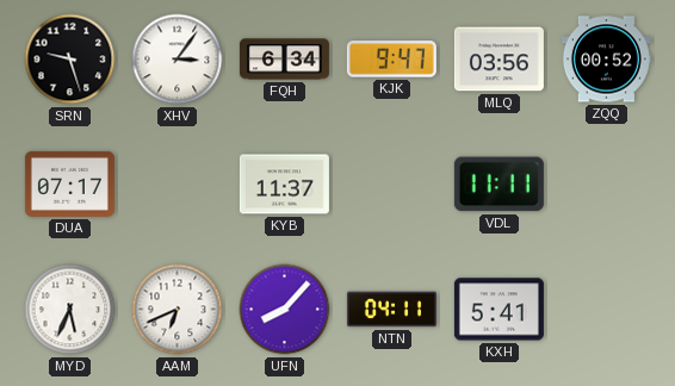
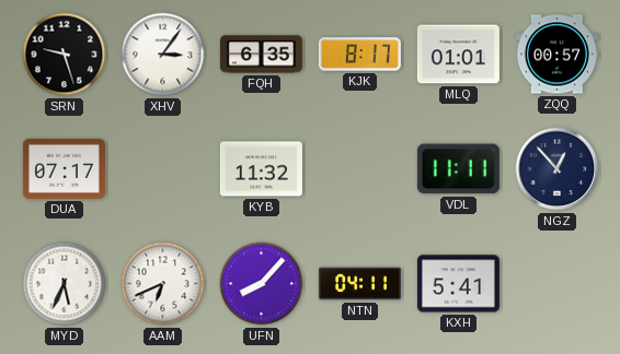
FQH: 6:34 -> 6:35
KJK: 9:47 -> 8:17
MLQ: 03:56 -> 01:01
ZQQ: 00:52 -> 00:57
KYB: 11:37 -> 11:32
NGZ: none -> 12:53
